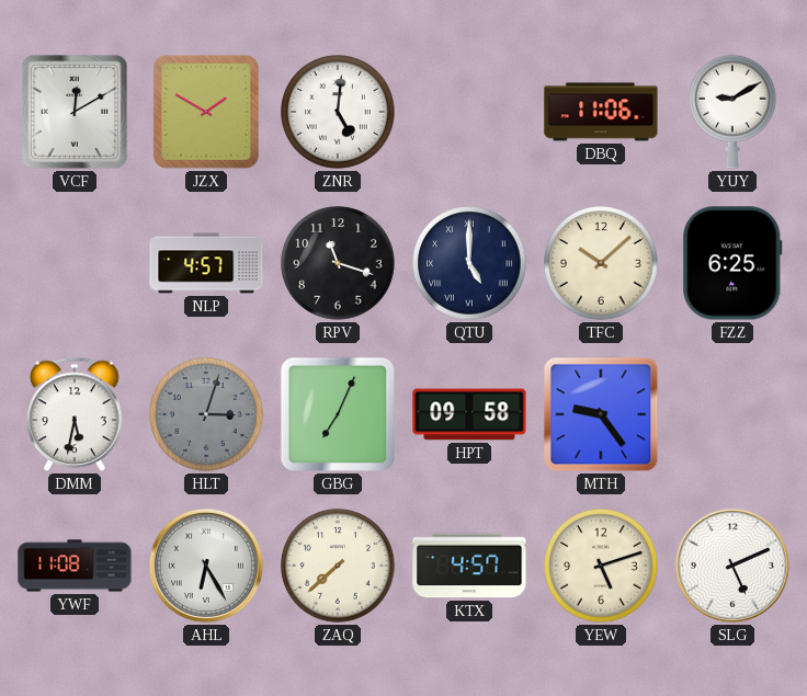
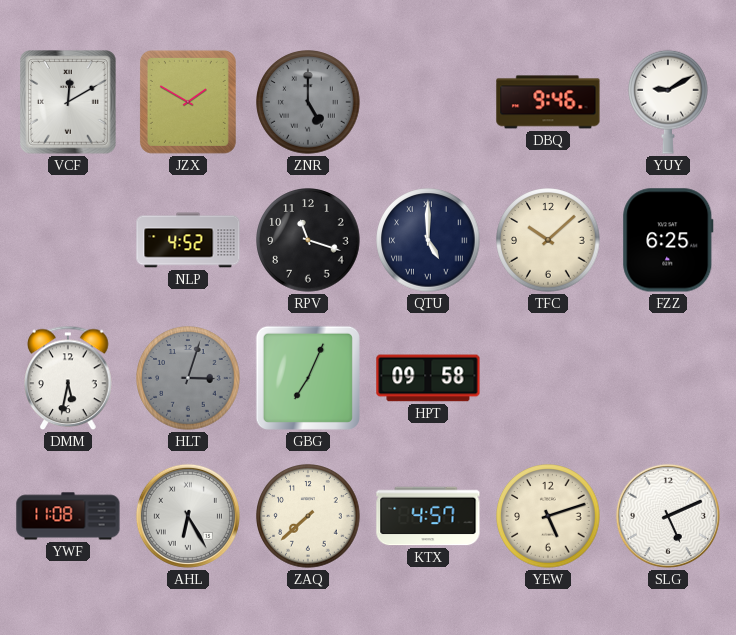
ZNR: 5:01 -> 5:00
ZNR dial: white -> grey
DBQ: 11:06 -> 9:46
NLP: 4:57 -> 4:52
MTH: 9:24 -> none
